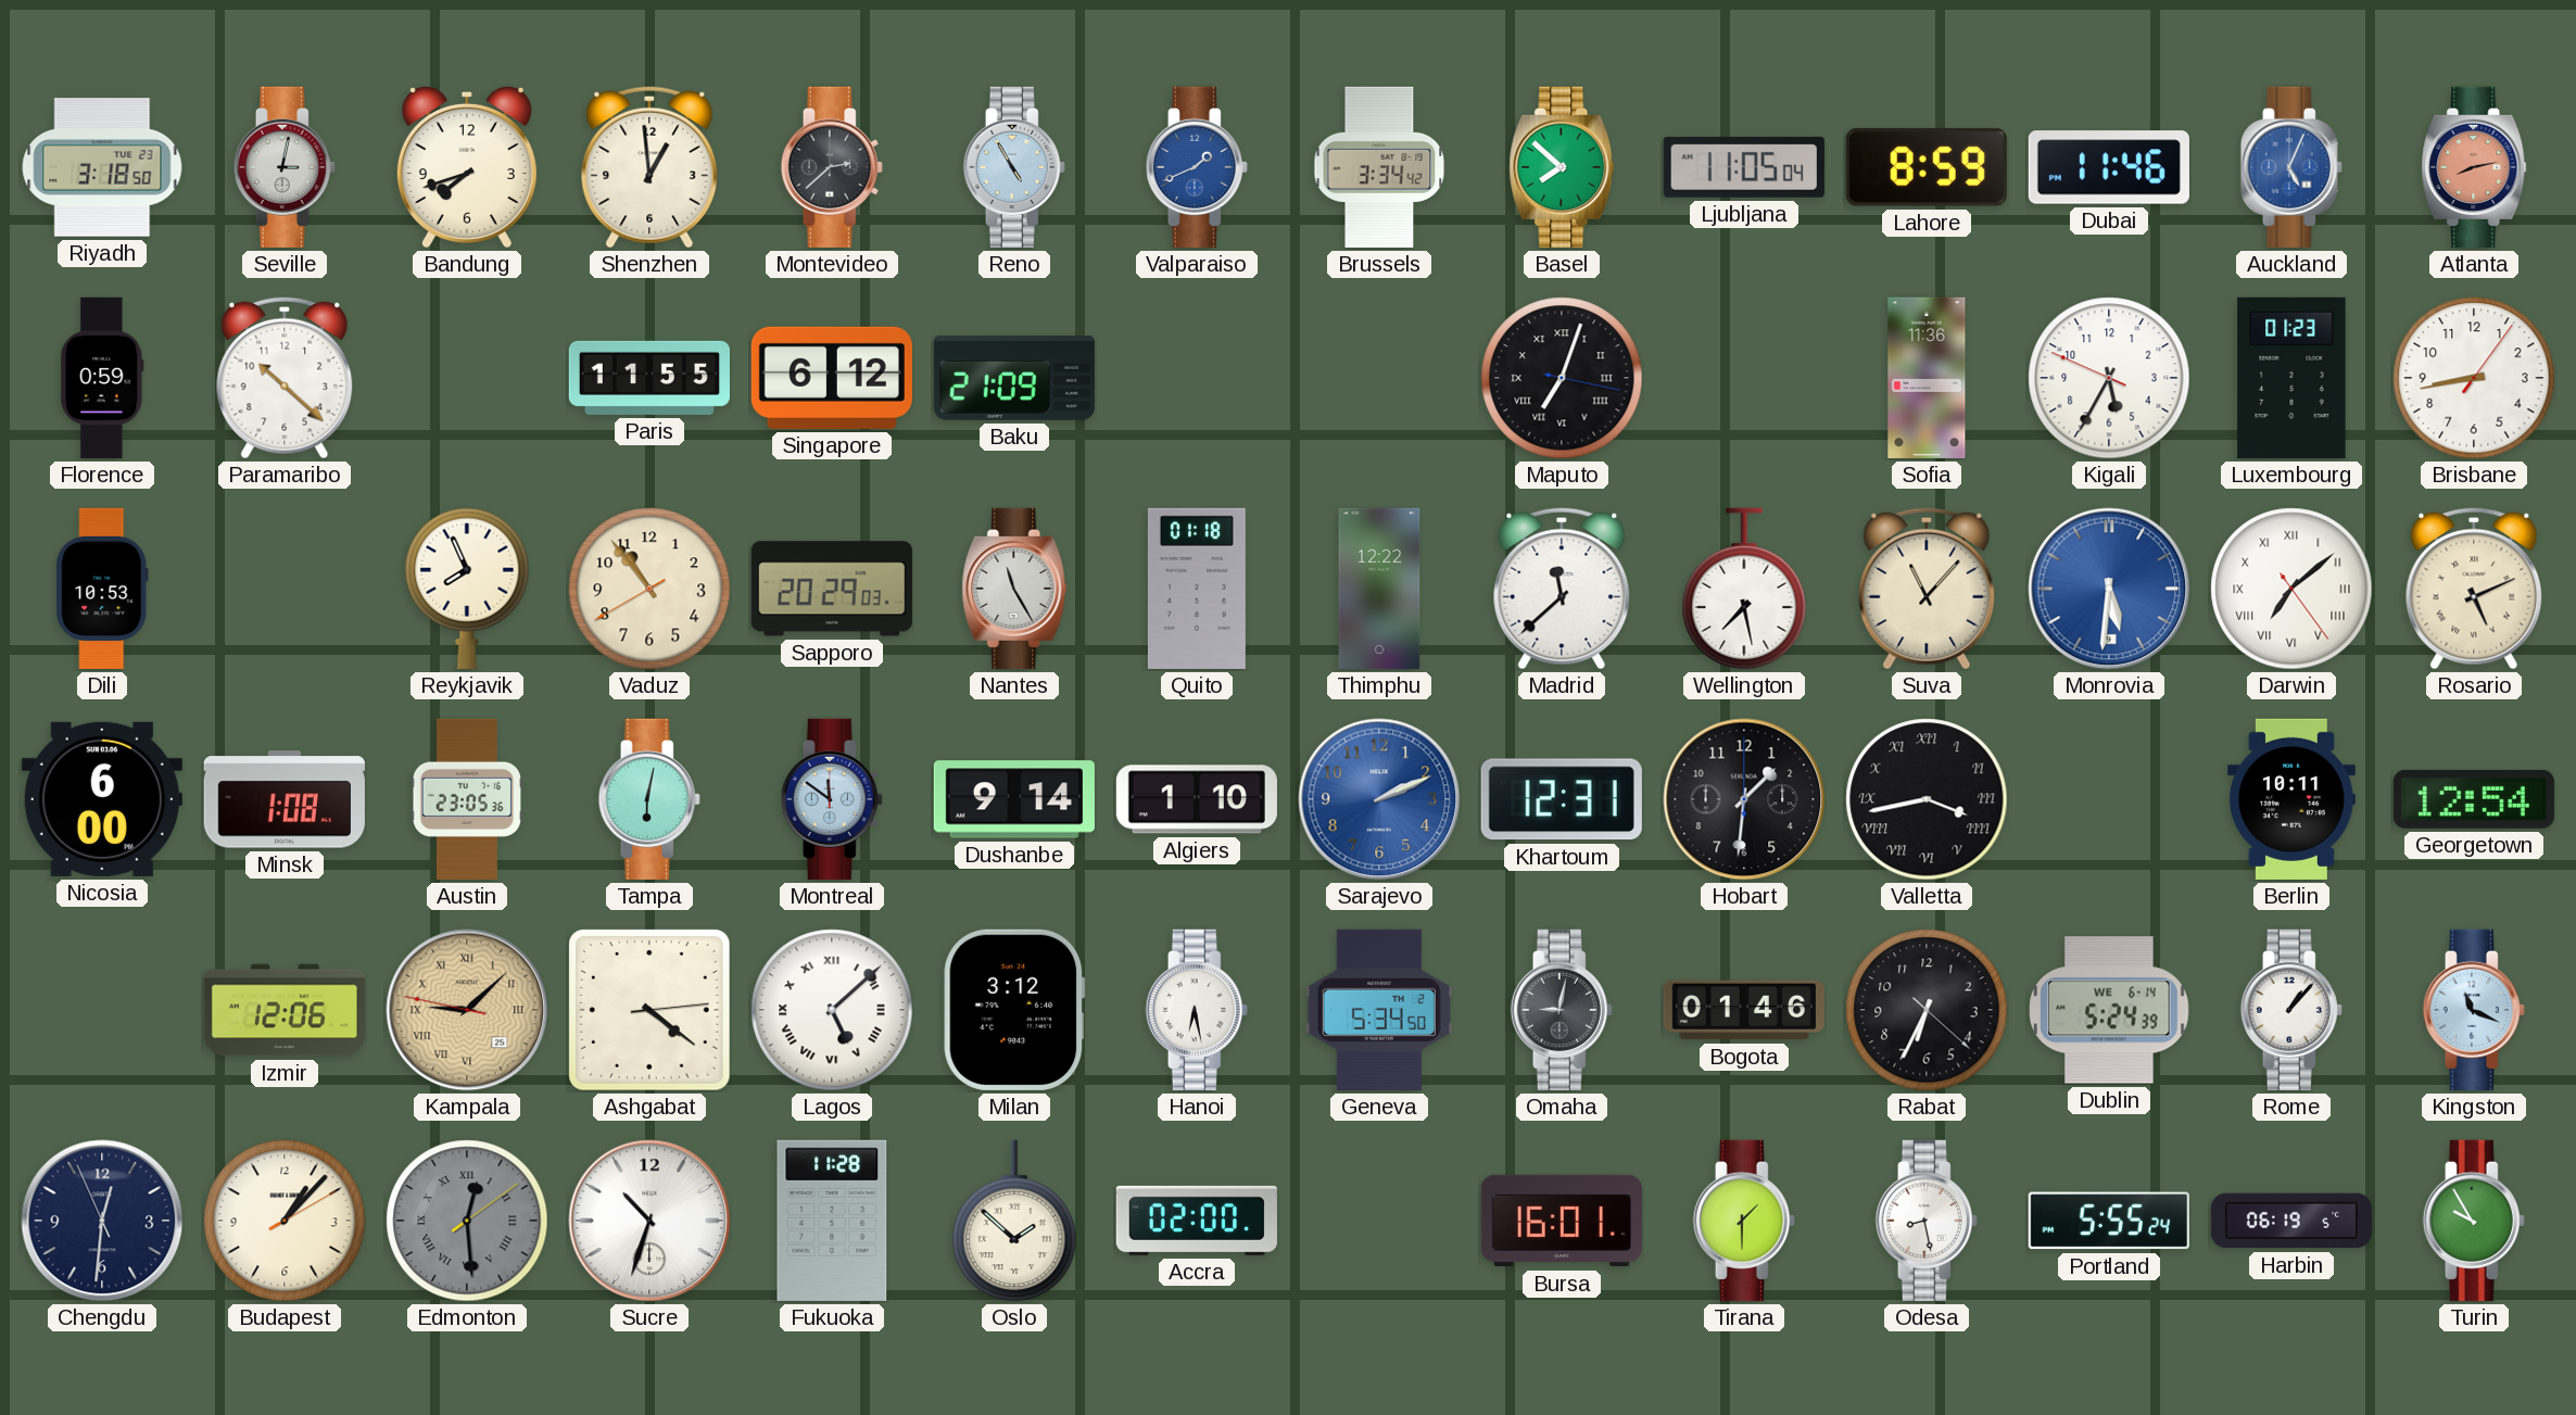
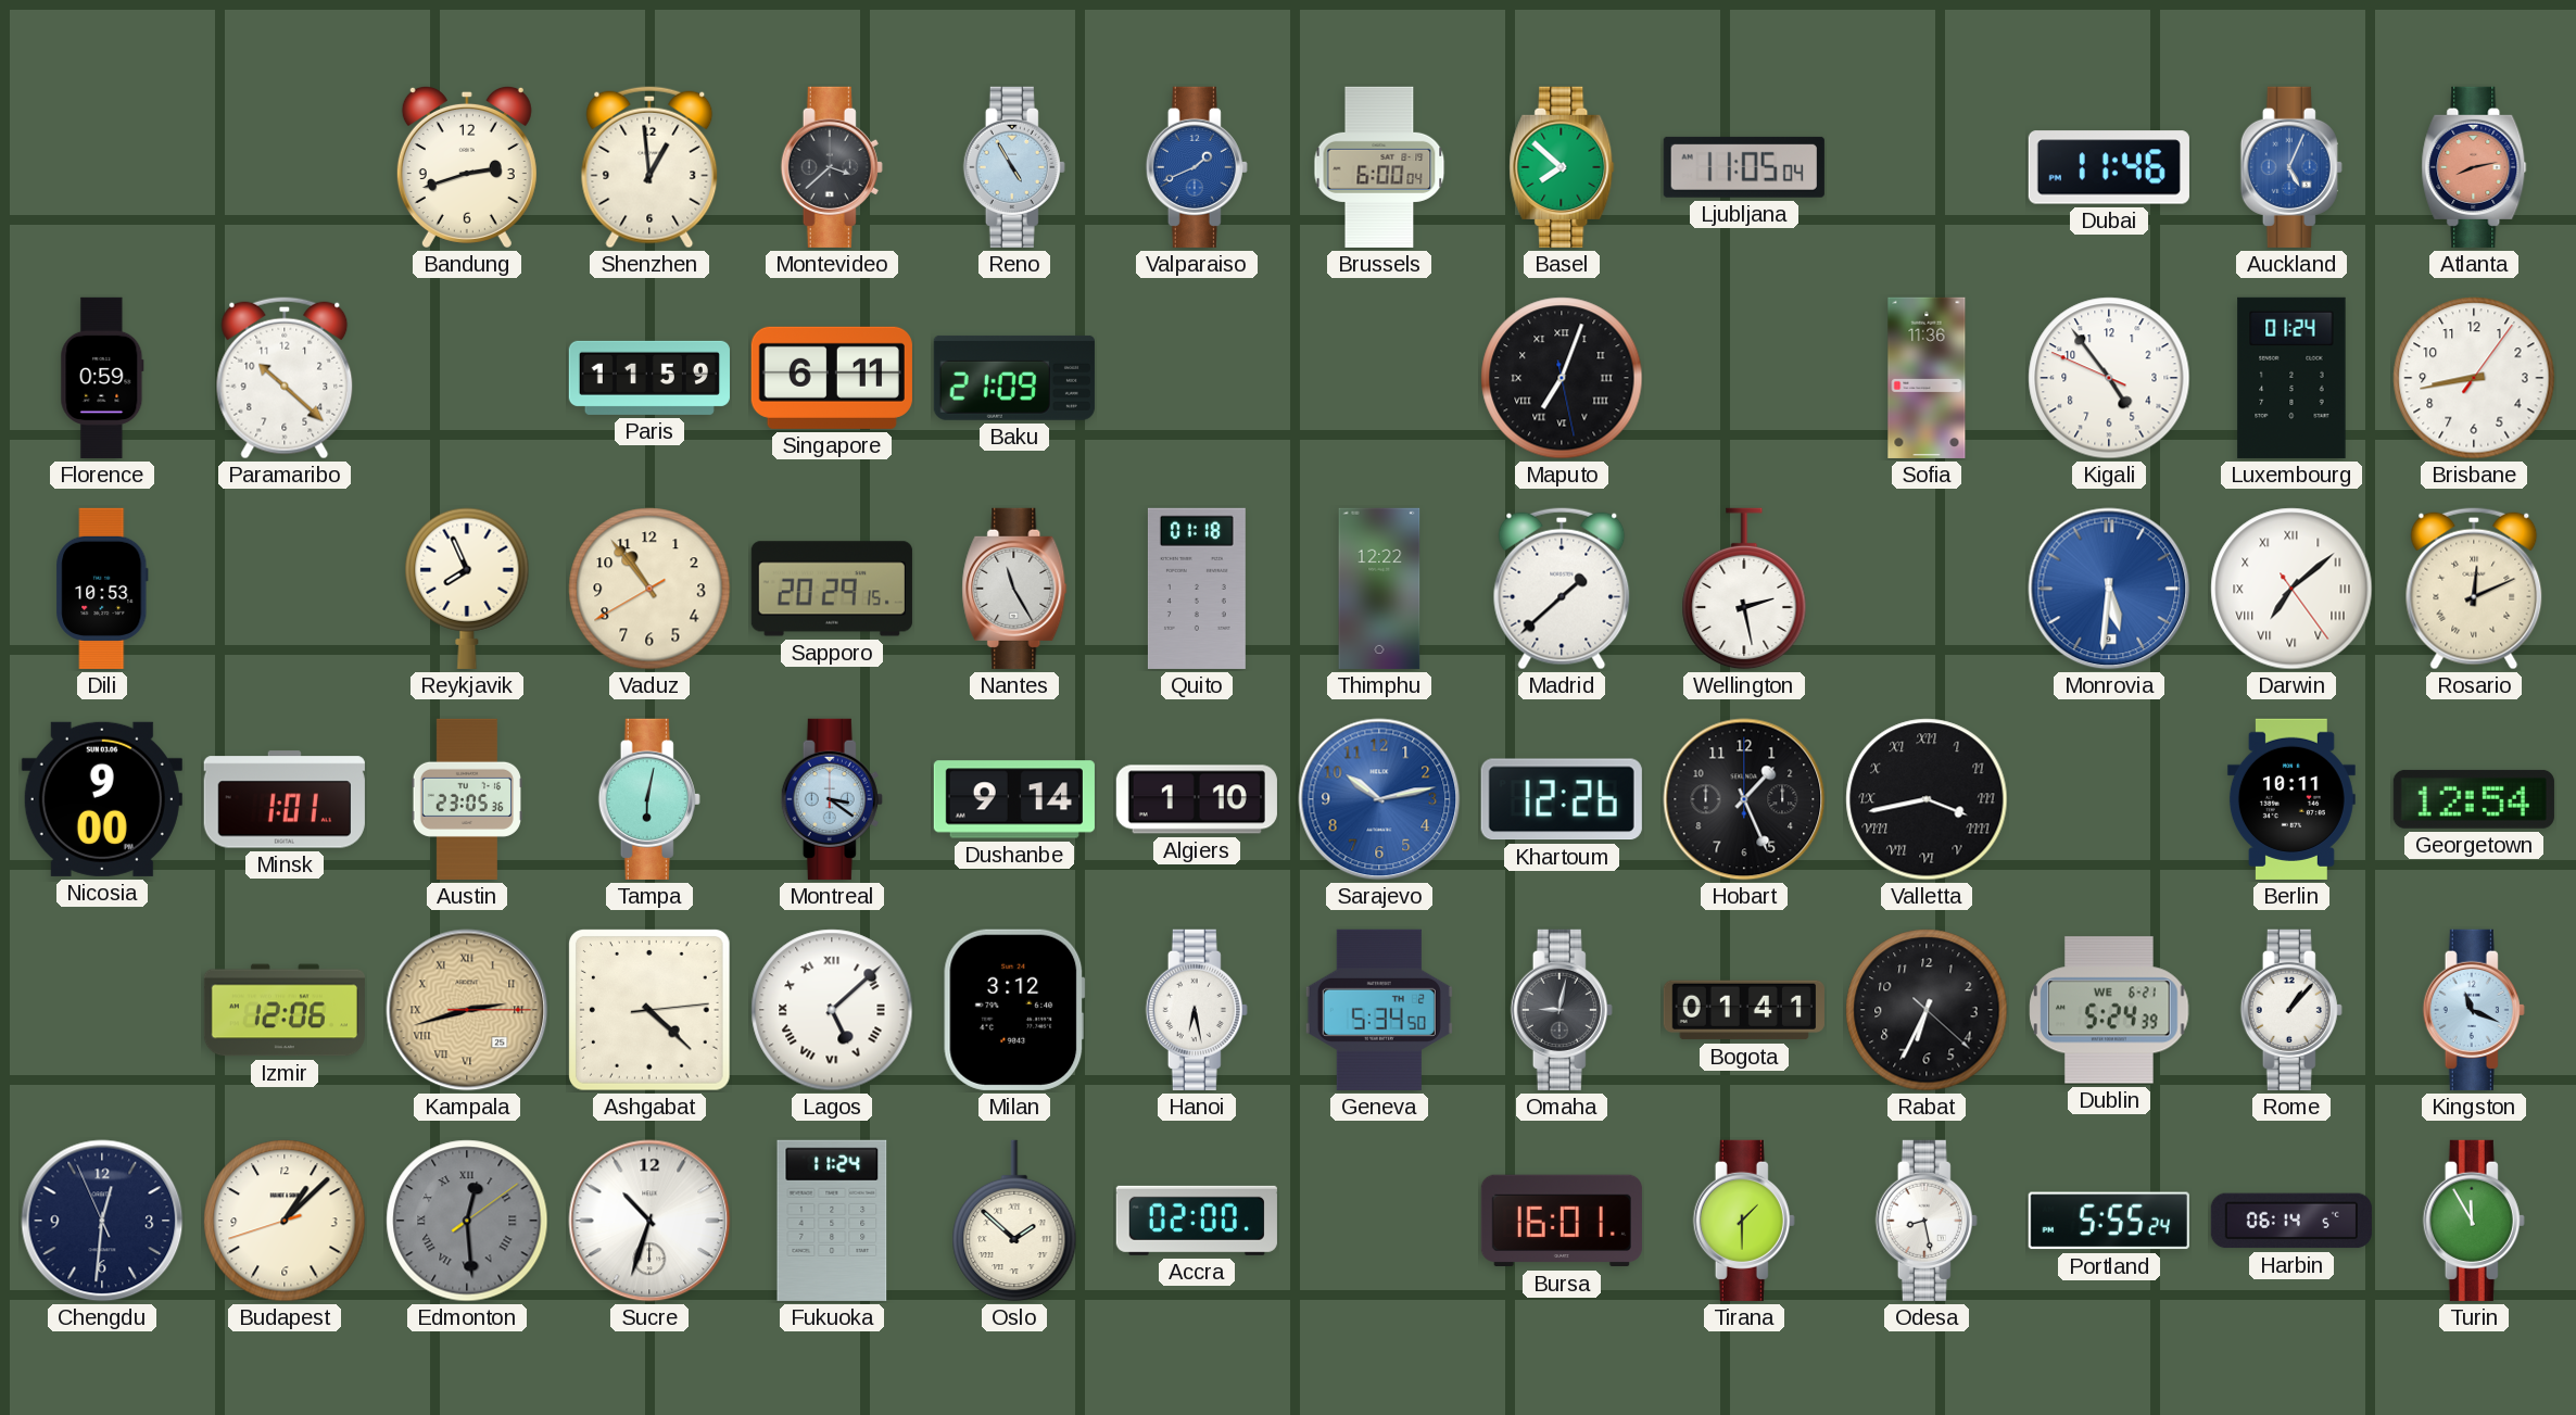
Riyadh: 3:18 -> none
Seville: 3:02 -> none
Bandung: 7:42 -> 2:42
Montevideo: 2:38 -> 3:38
Brussels: 3:34 -> 6:00
Lahore: 8:59 -> none
Paris: 11:55 -> 11:59
Singapore: 6:12 -> 6:11
Maputo: 7:03:17 -> 7:03:28
Kigali: 5:34 -> 4:53
Luxembourg: 01:23 -> 01:24
Sapporo: 20:29:03 -> 20:29:15
Madrid: 11:38 -> 1:38
Wellington: 7:28 -> 2:28
Suva: 11:07 -> none
Rosario: 5:11 -> 12:11
Nicosia: 6:00 -> 9:00
Minsk: 1:08 -> 1:01
Montreal: 11:51 -> 3:21
Sarajevo: 2:11 -> 10:13
Khartoum: 12:31 -> 12:26
Hobart: 1:31 -> 1:26
Kampala: 9:07 -> 2:42
Ashgabat: 4:21 -> 4:22
Bogota: 01:46 -> 01:41
Dublin date: WE 6-14 -> WE 6-21
Budapest: 1:07:10 -> 1:07:42
Fukuoka: 11:28 -> 11:24
Harbin: 06:19 -> 06:14
Turin: 9:55 -> 11:55
